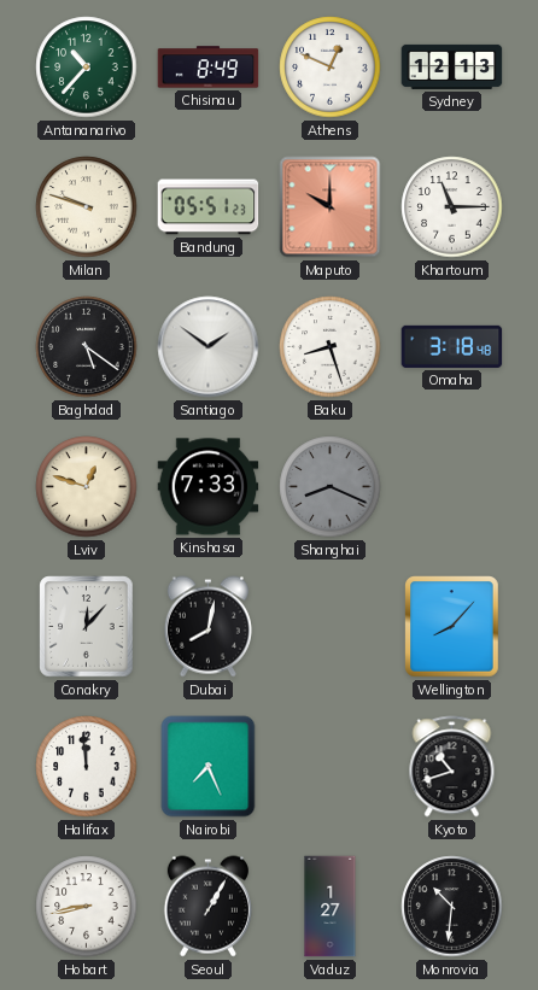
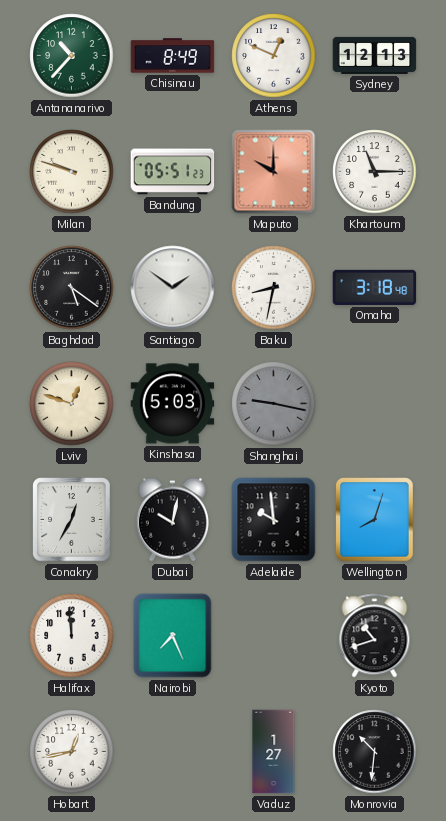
Baku: 8:27 -> 8:32
Kinshasa: 7:33 -> 5:03
Shanghai: 8:19 -> 9:17
Conakry: 12:07 -> 12:35
Dubai: 8:02 -> 10:02
Adelaide: none -> 9:59
Wellington: 8:07 -> 8:03
Hobart: 8:43 -> 12:43
Seoul: 1:05 -> none
